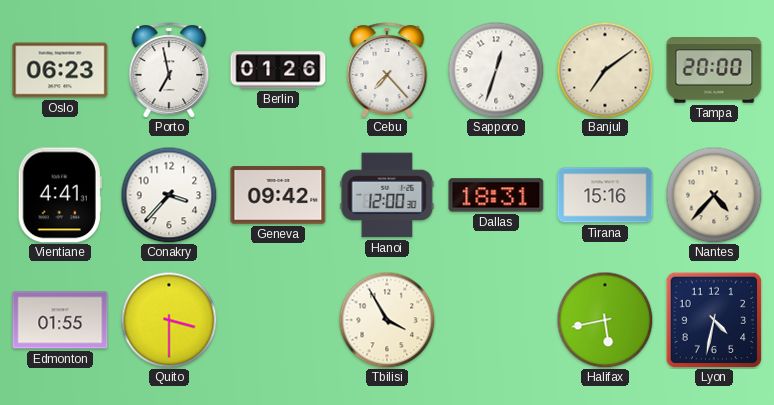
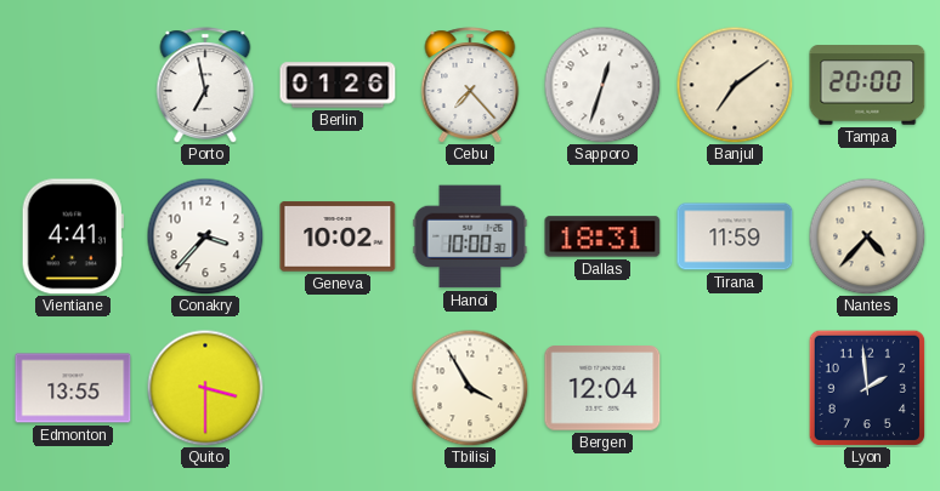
Oslo: 06:23 -> none
Geneva: 09:42 -> 10:02
Hanoi: 12:00 -> 10:00
Tirana: 15:16 -> 11:59
Edmonton: 01:55 -> 13:55
Bergen: none -> 12:04
Halifax: 5:43 -> none
Lyon: 4:32 -> 1:59
